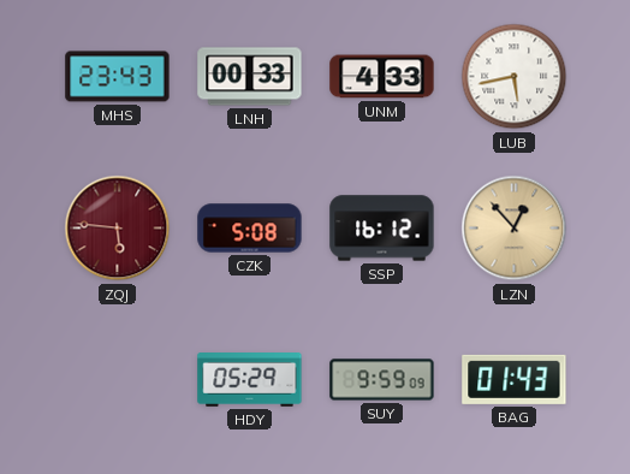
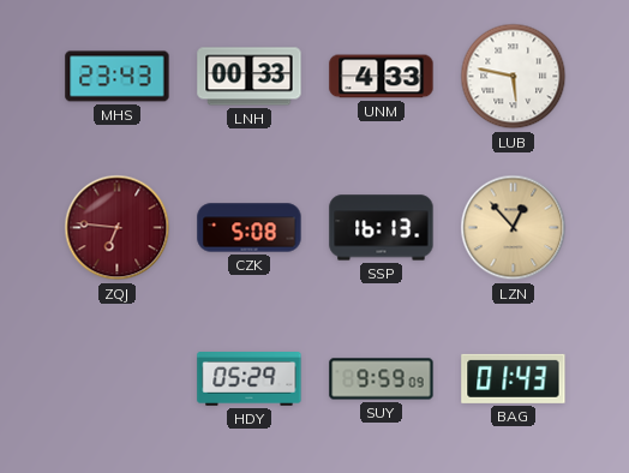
LUB: 5:43 -> 5:47
ZQJ: 5:46 -> 6:46
SSP: 16:12 -> 16:13
